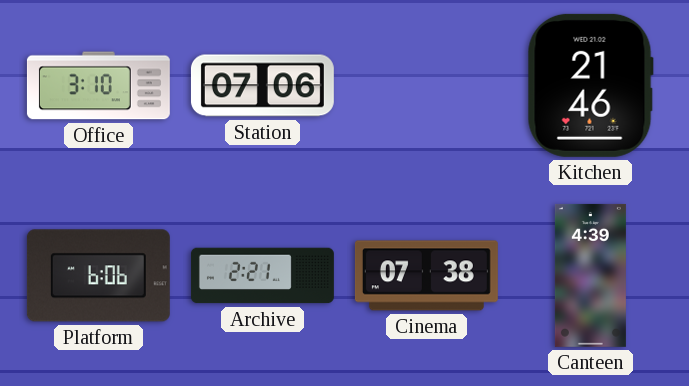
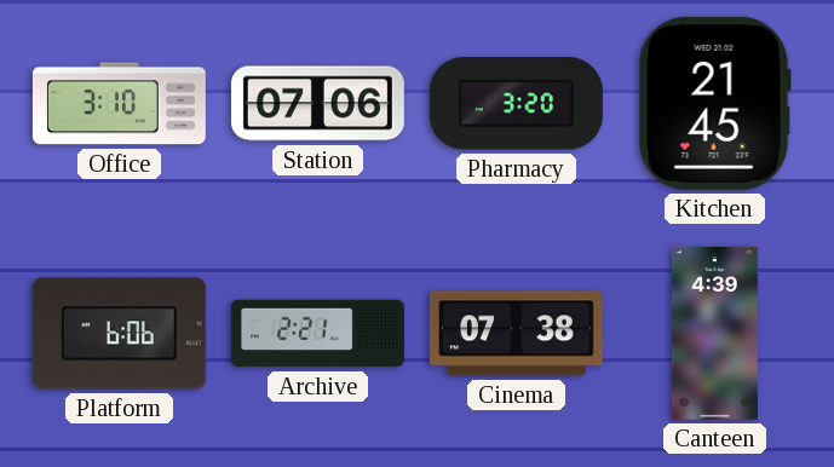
Pharmacy: none -> 3:20
Kitchen: 21:46 -> 21:45
